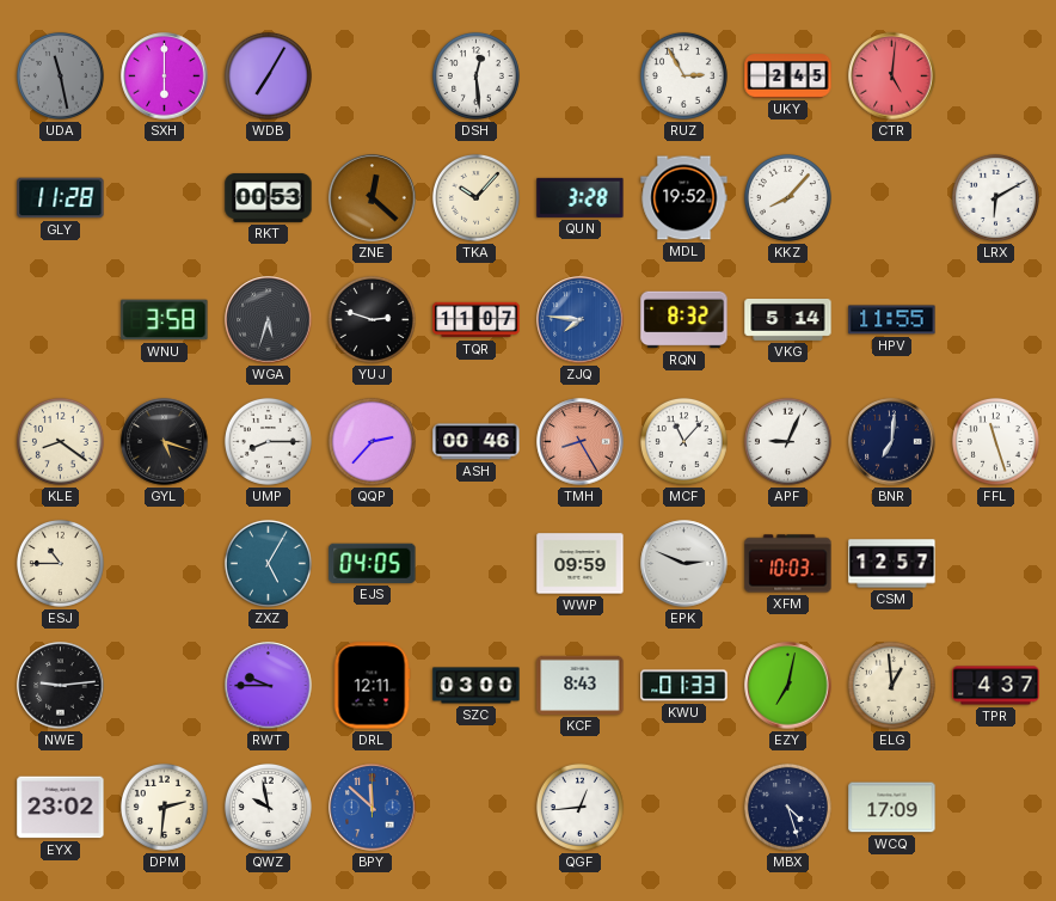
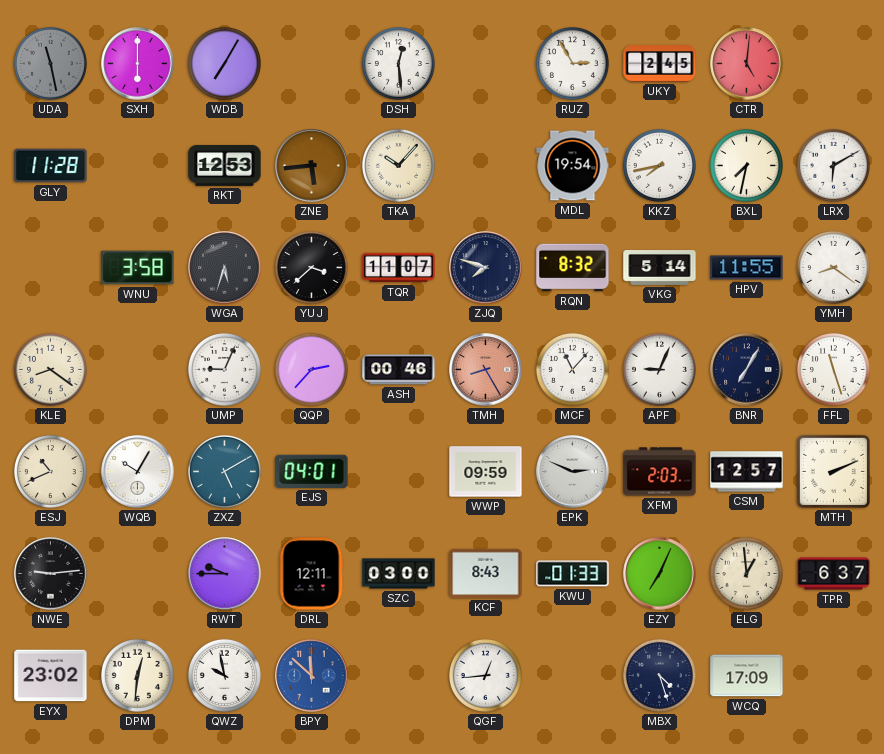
RKT: 00:53 -> 12:53
ZNE: 12:22 -> 5:44
QUN: 3:28 -> none
MDL: 19:52 -> 19:54
KKZ: 8:07 -> 7:43
BXL: none -> 7:32
YUJ: 2:48 -> 3:38
ZJQ: 7:46 -> 7:48
ZJQ dial: blue -> navy
YMH: none -> 8:21
GYL: 5:18 -> none
UMP: 8:15 -> 9:04
BNR: 7:01 -> 7:05
ESJ: 10:45 -> 10:41
WQB: none -> 10:05
ZXZ: 5:05 -> 5:10
EJS: 04:05 -> 04:01
XFM: 10:03 -> 2:03
MTH: none -> 2:11
EZY: 7:02 -> 7:04
TPR: 4:37 -> 6:37
DPM: 2:31 -> 12:31
